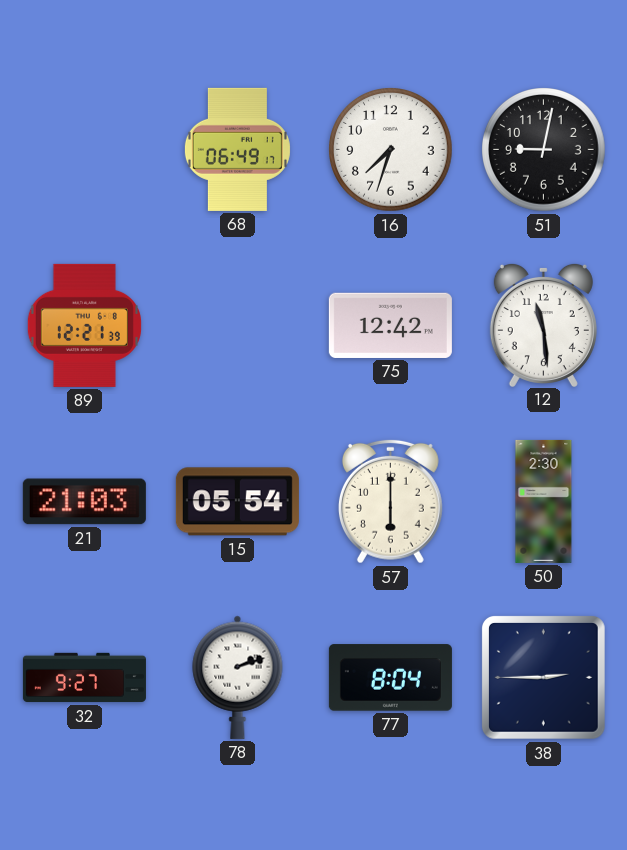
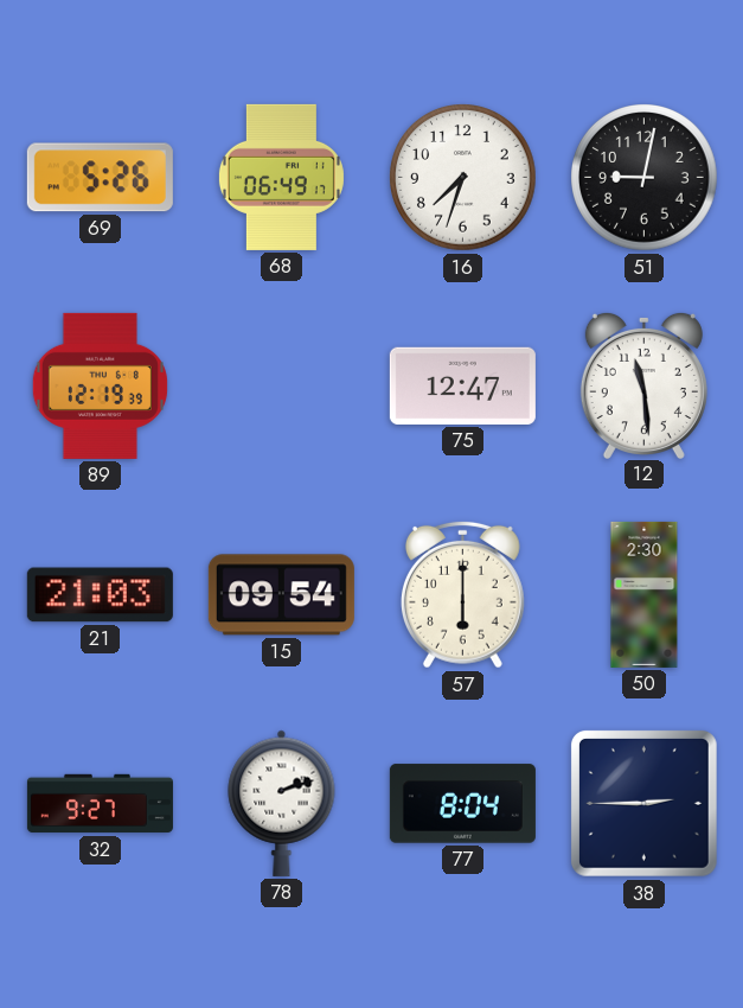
69: none -> 5:26
89: 12:21 -> 12:19
75: 12:42 -> 12:47
15: 05:54 -> 09:54
